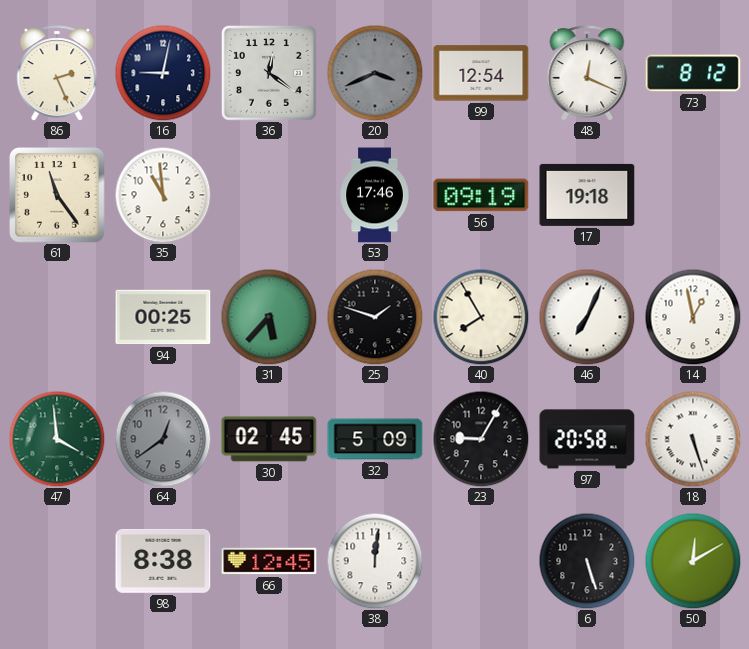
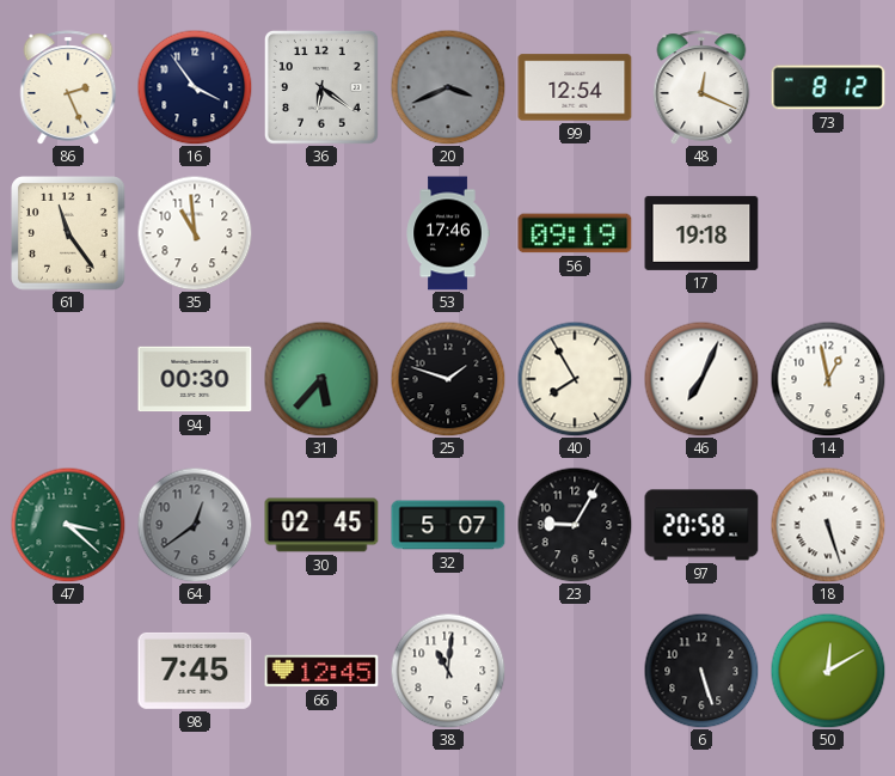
16: 9:02 -> 3:54
36: 12:21 -> 6:21
94: 00:25 -> 00:30
47: 3:59 -> 3:22
32: 5:09 -> 5:07
98: 8:38 -> 7:45
38: 12:01 -> 11:01
